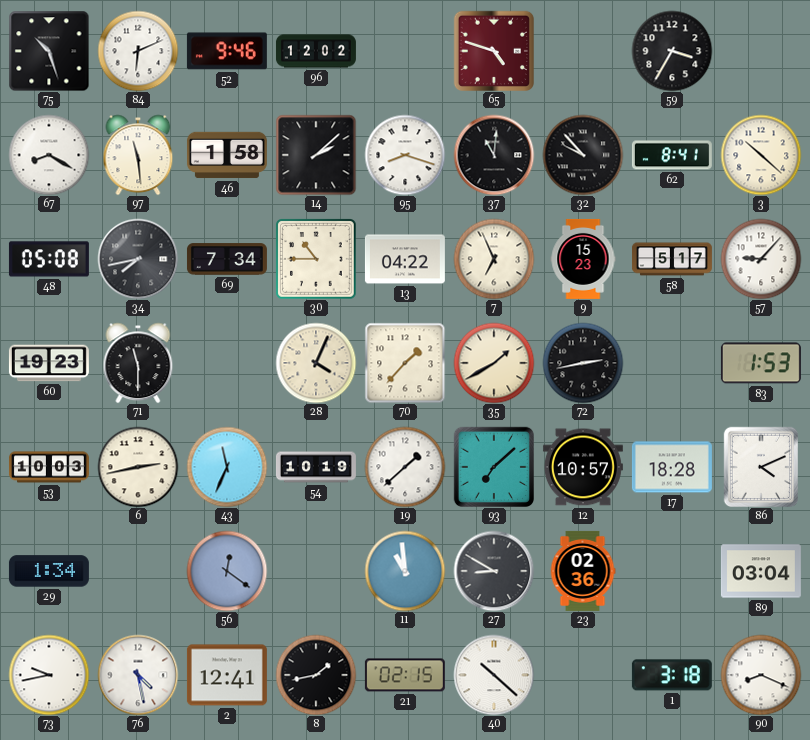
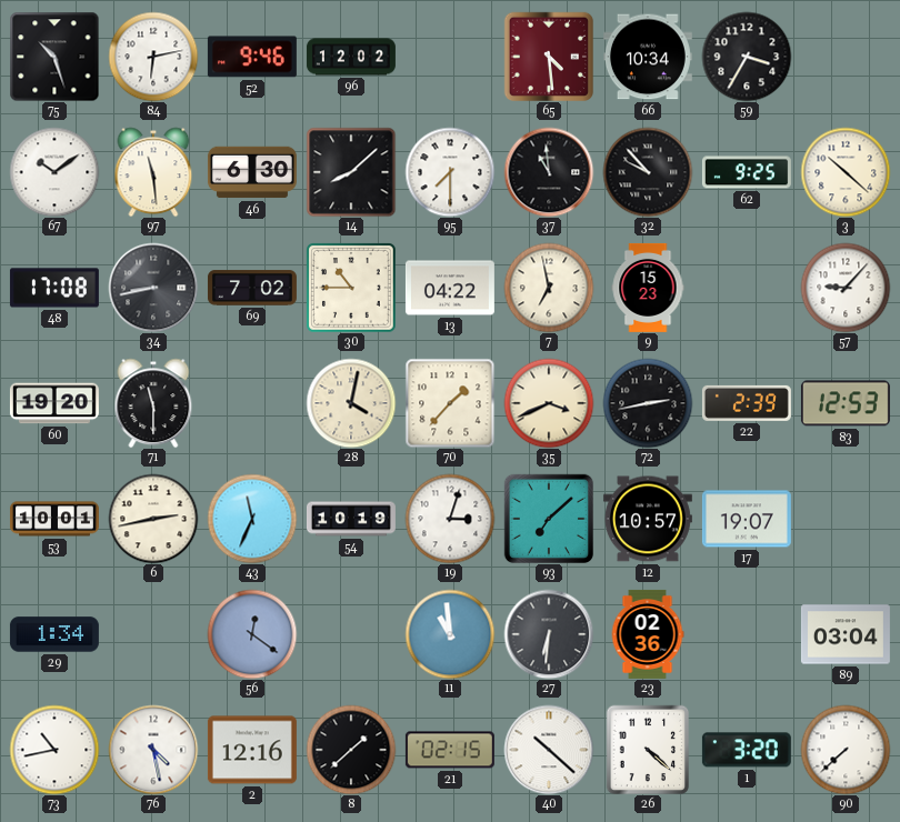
84: 6:11 -> 6:13
65: 4:48 -> 4:29
66: none -> 10:34
67: 8:20 -> 10:09
46: 1:58 -> 6:30
14: 2:08 -> 8:08
95: 8:18 -> 7:30
37: 11:01 -> 10:59
62: 8:41 -> 9:25
48: 05:08 -> 17:08
34: 7:43 -> 8:43
69: 7:34 -> 7:02
7: 6:56 -> 6:58
58: 5:17 -> none
60: 19:23 -> 19:20
28: 4:04 -> 4:02
35: 1:40 -> 3:41
22: none -> 2:39
83: 1:53 -> 12:53
53: 10:03 -> 10:01
19: 1:38 -> 3:03
17: 18:28 -> 19:07
86: 4:11 -> none
27: 8:50 -> 6:31
73: 9:43 -> 10:43
2: 12:41 -> 12:16
8: 1:43 -> 1:38
26: none -> 4:22
1: 3:18 -> 3:20
90: 8:19 -> 7:38
